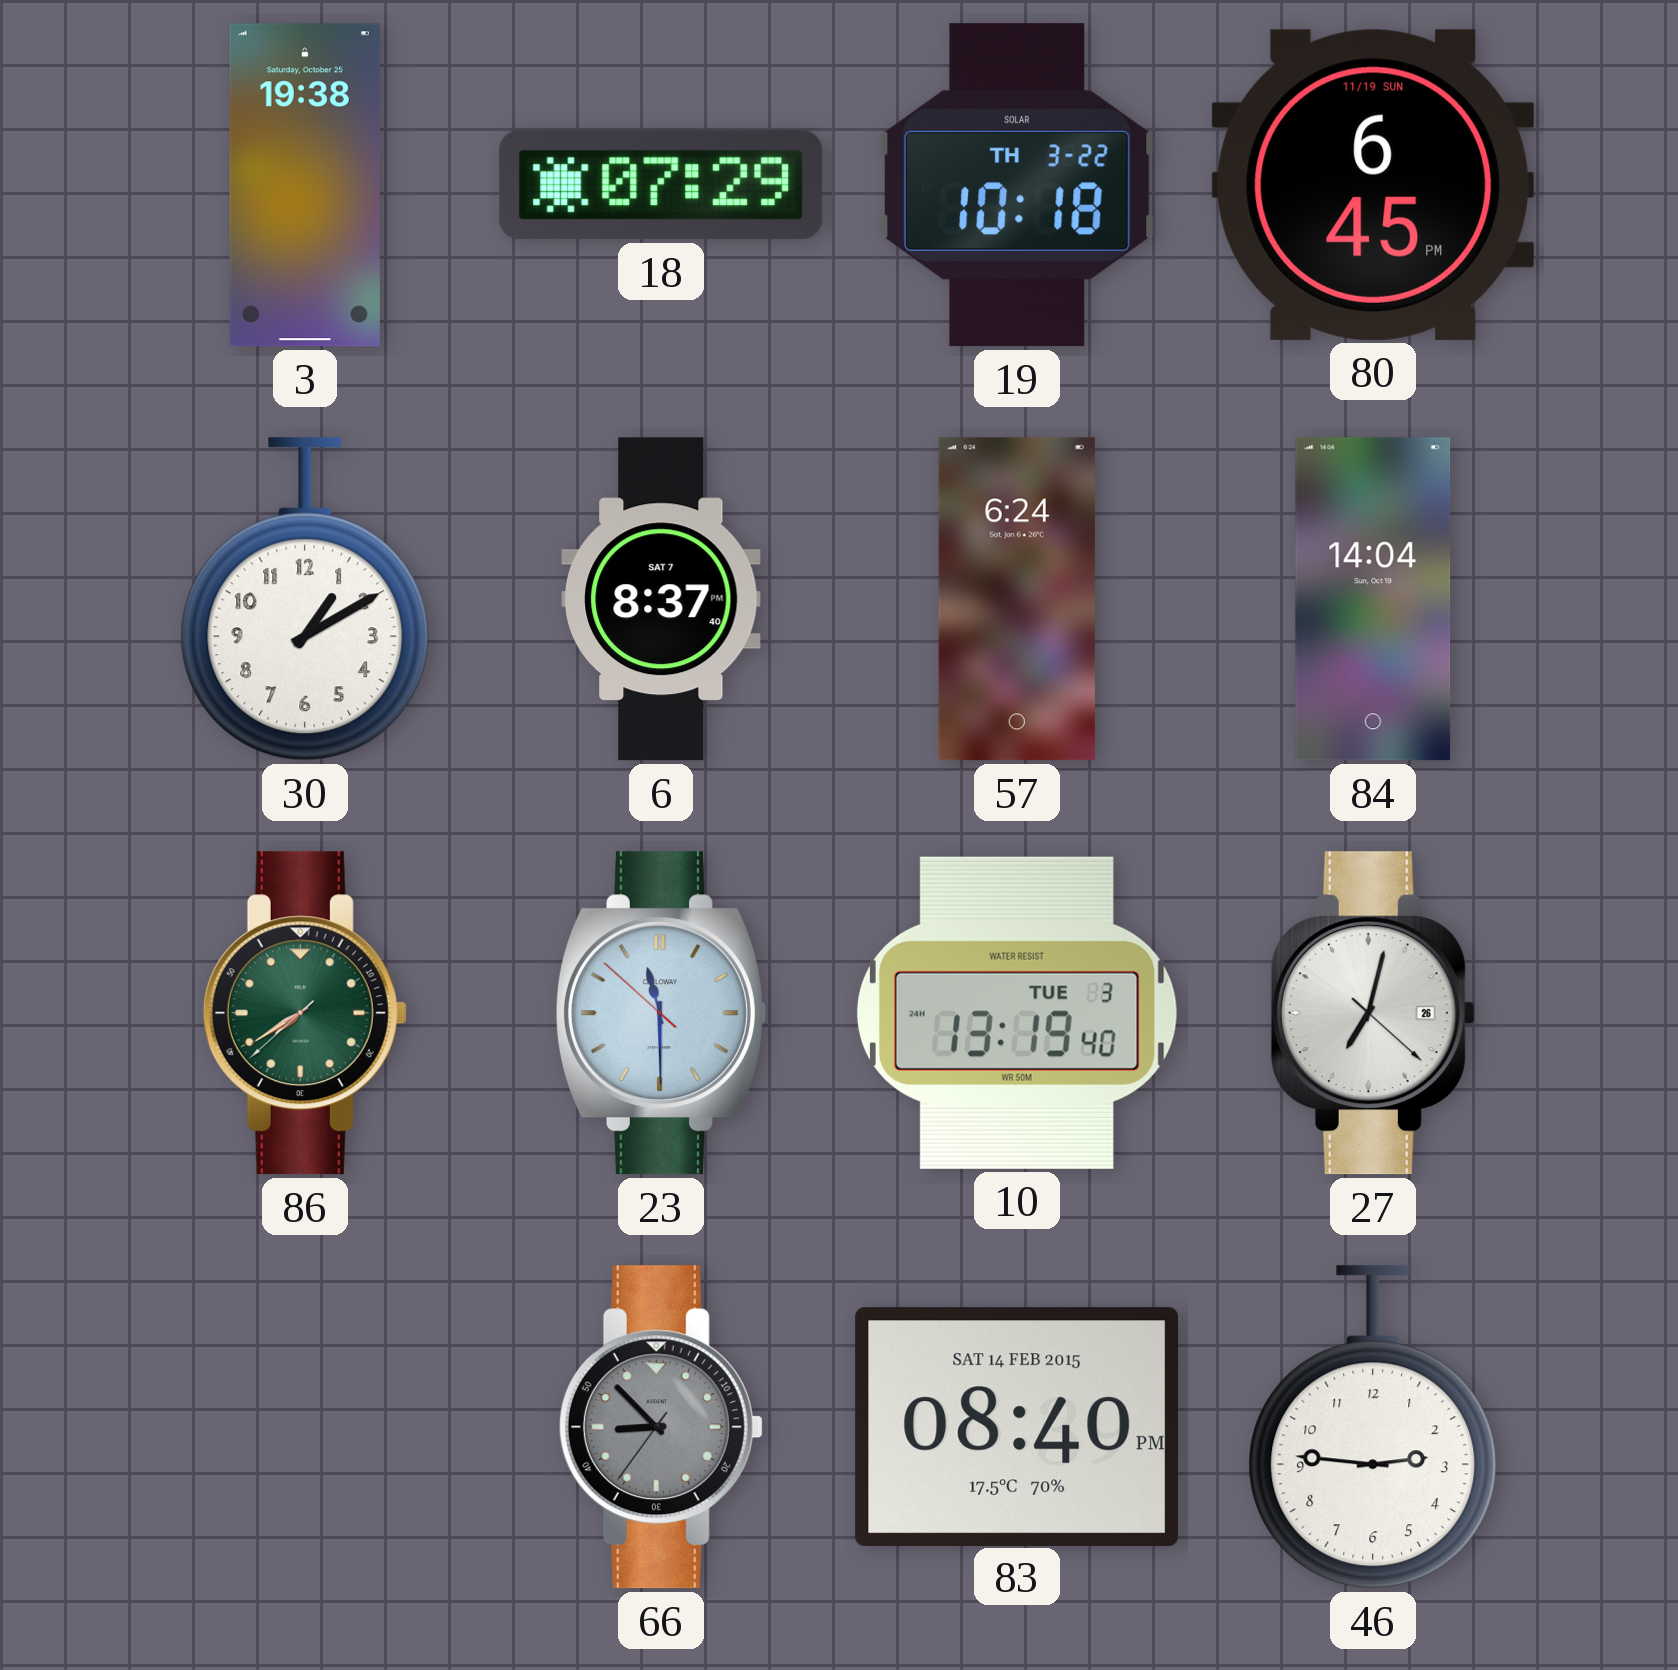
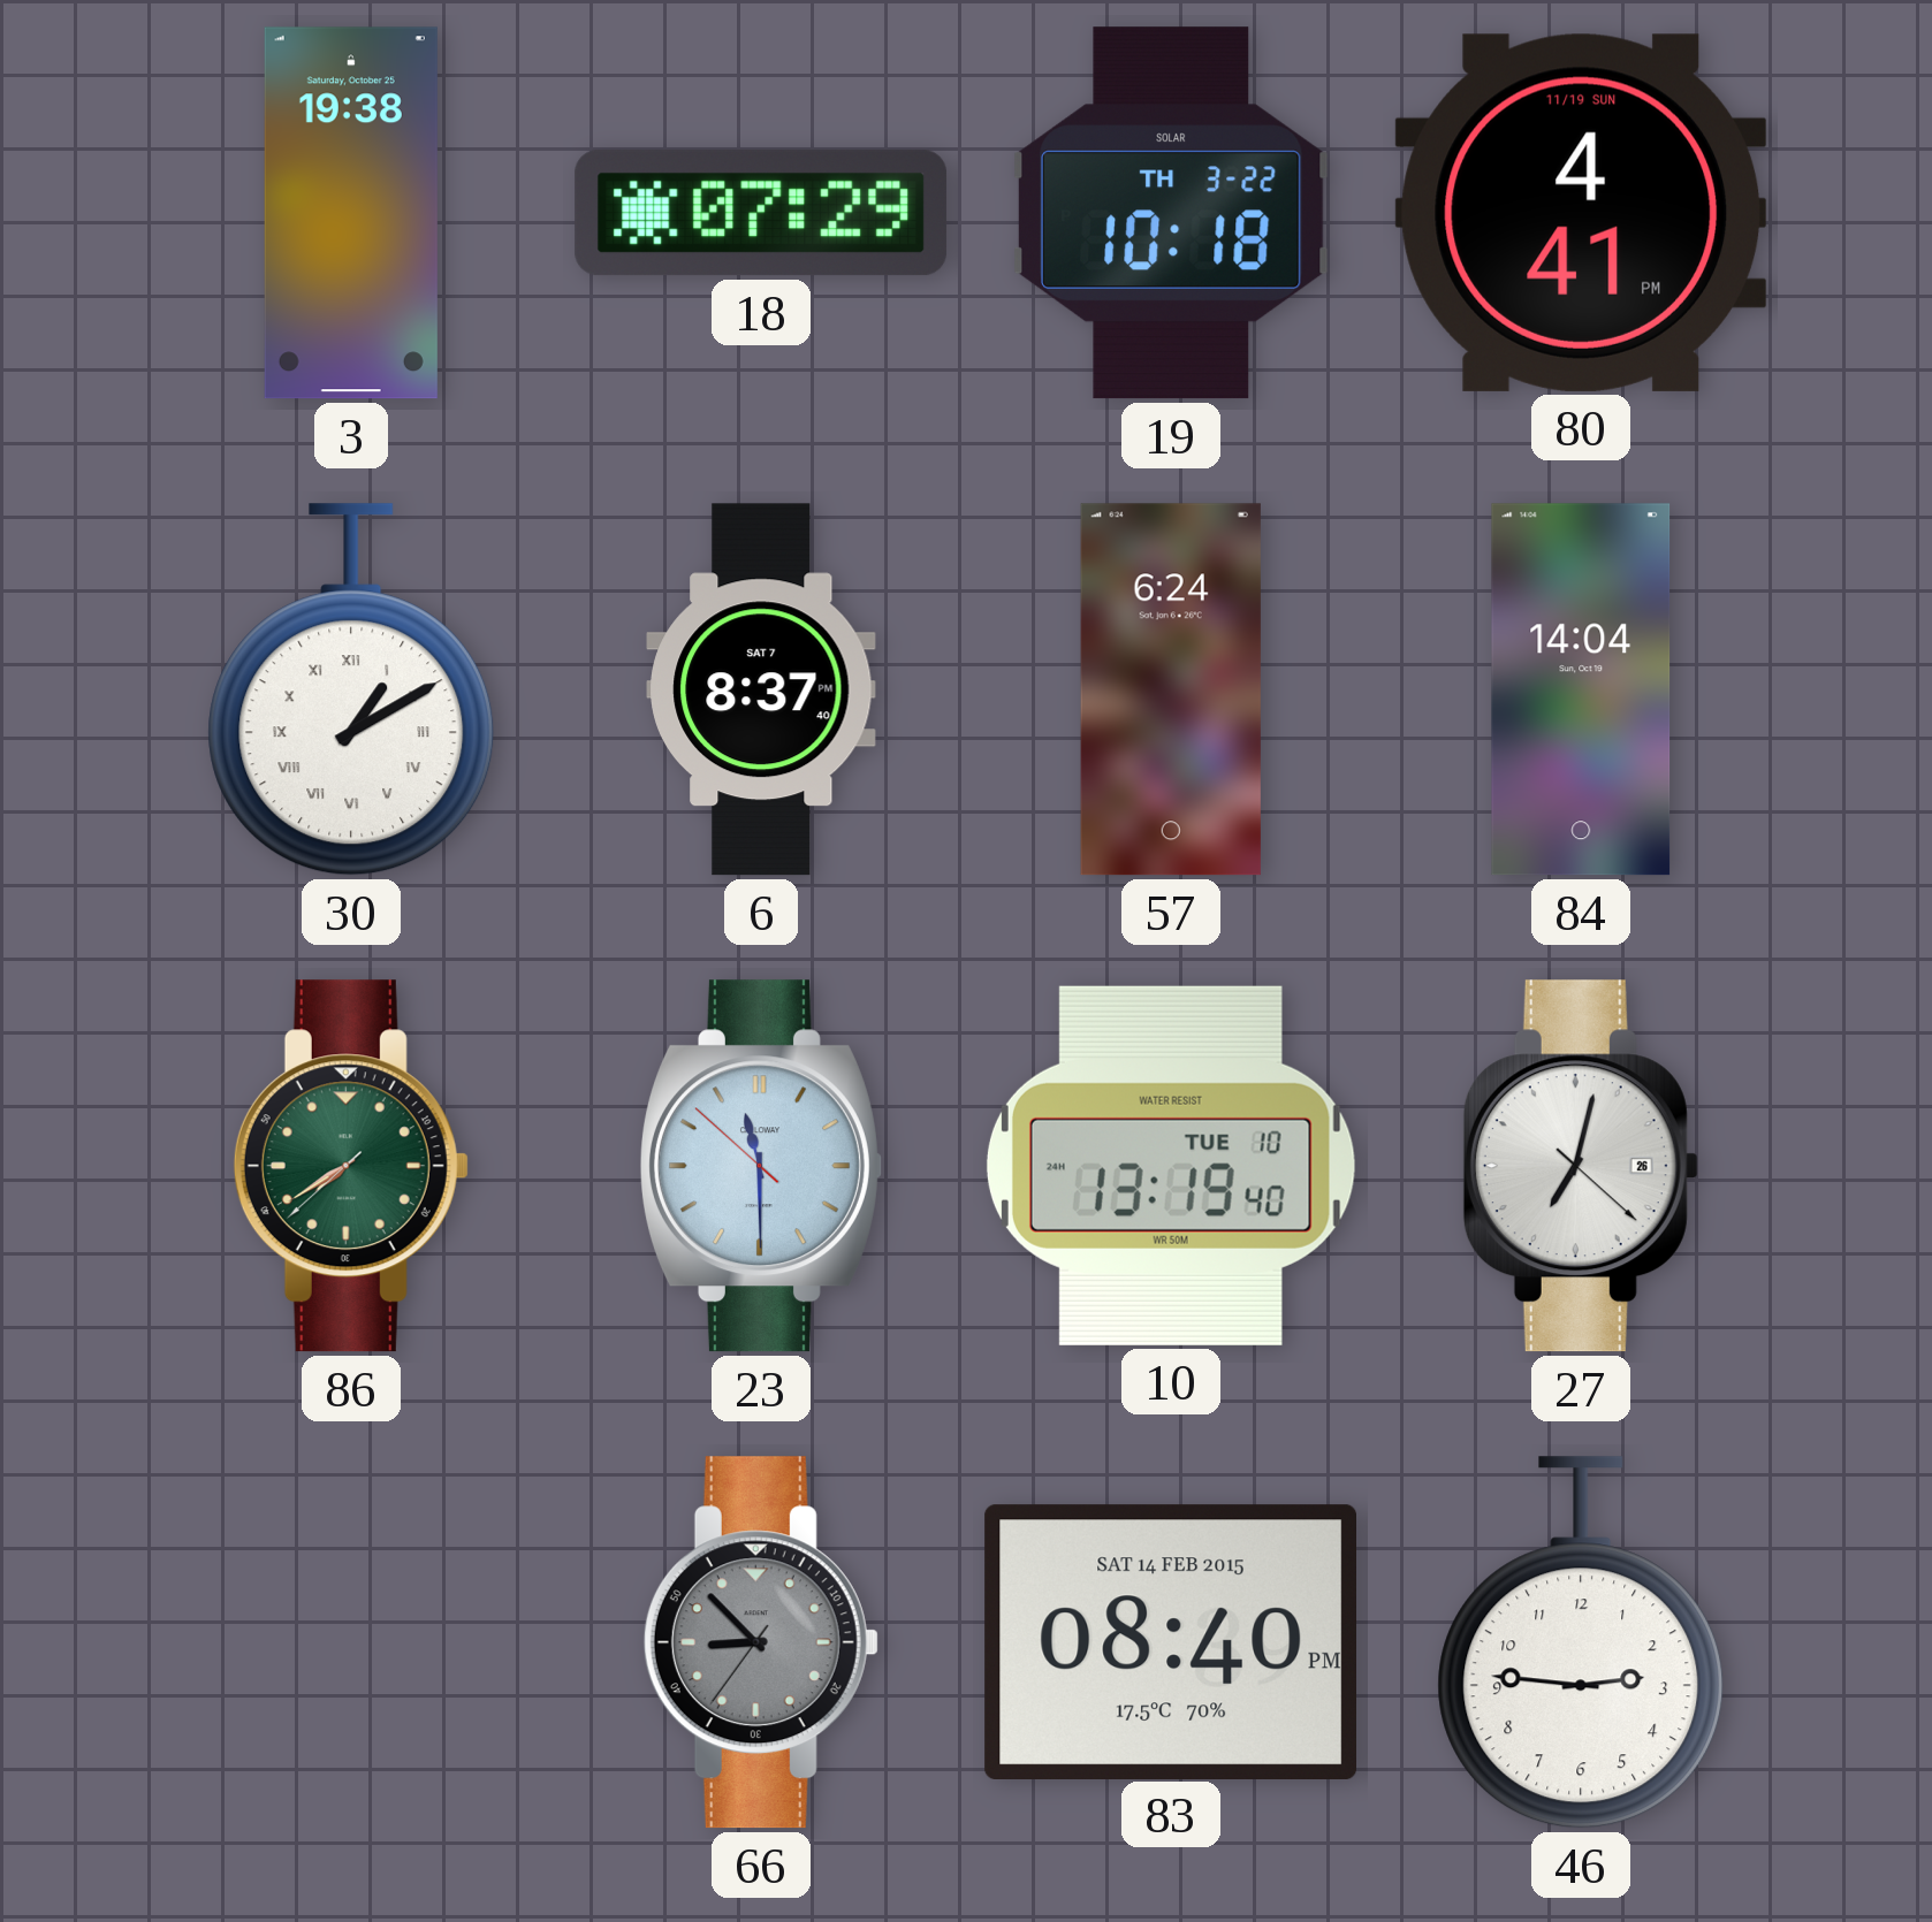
80: 6:45 -> 4:41
30 numerals: Arabic -> Roman
10 date: TUE 3 -> TUE 10
